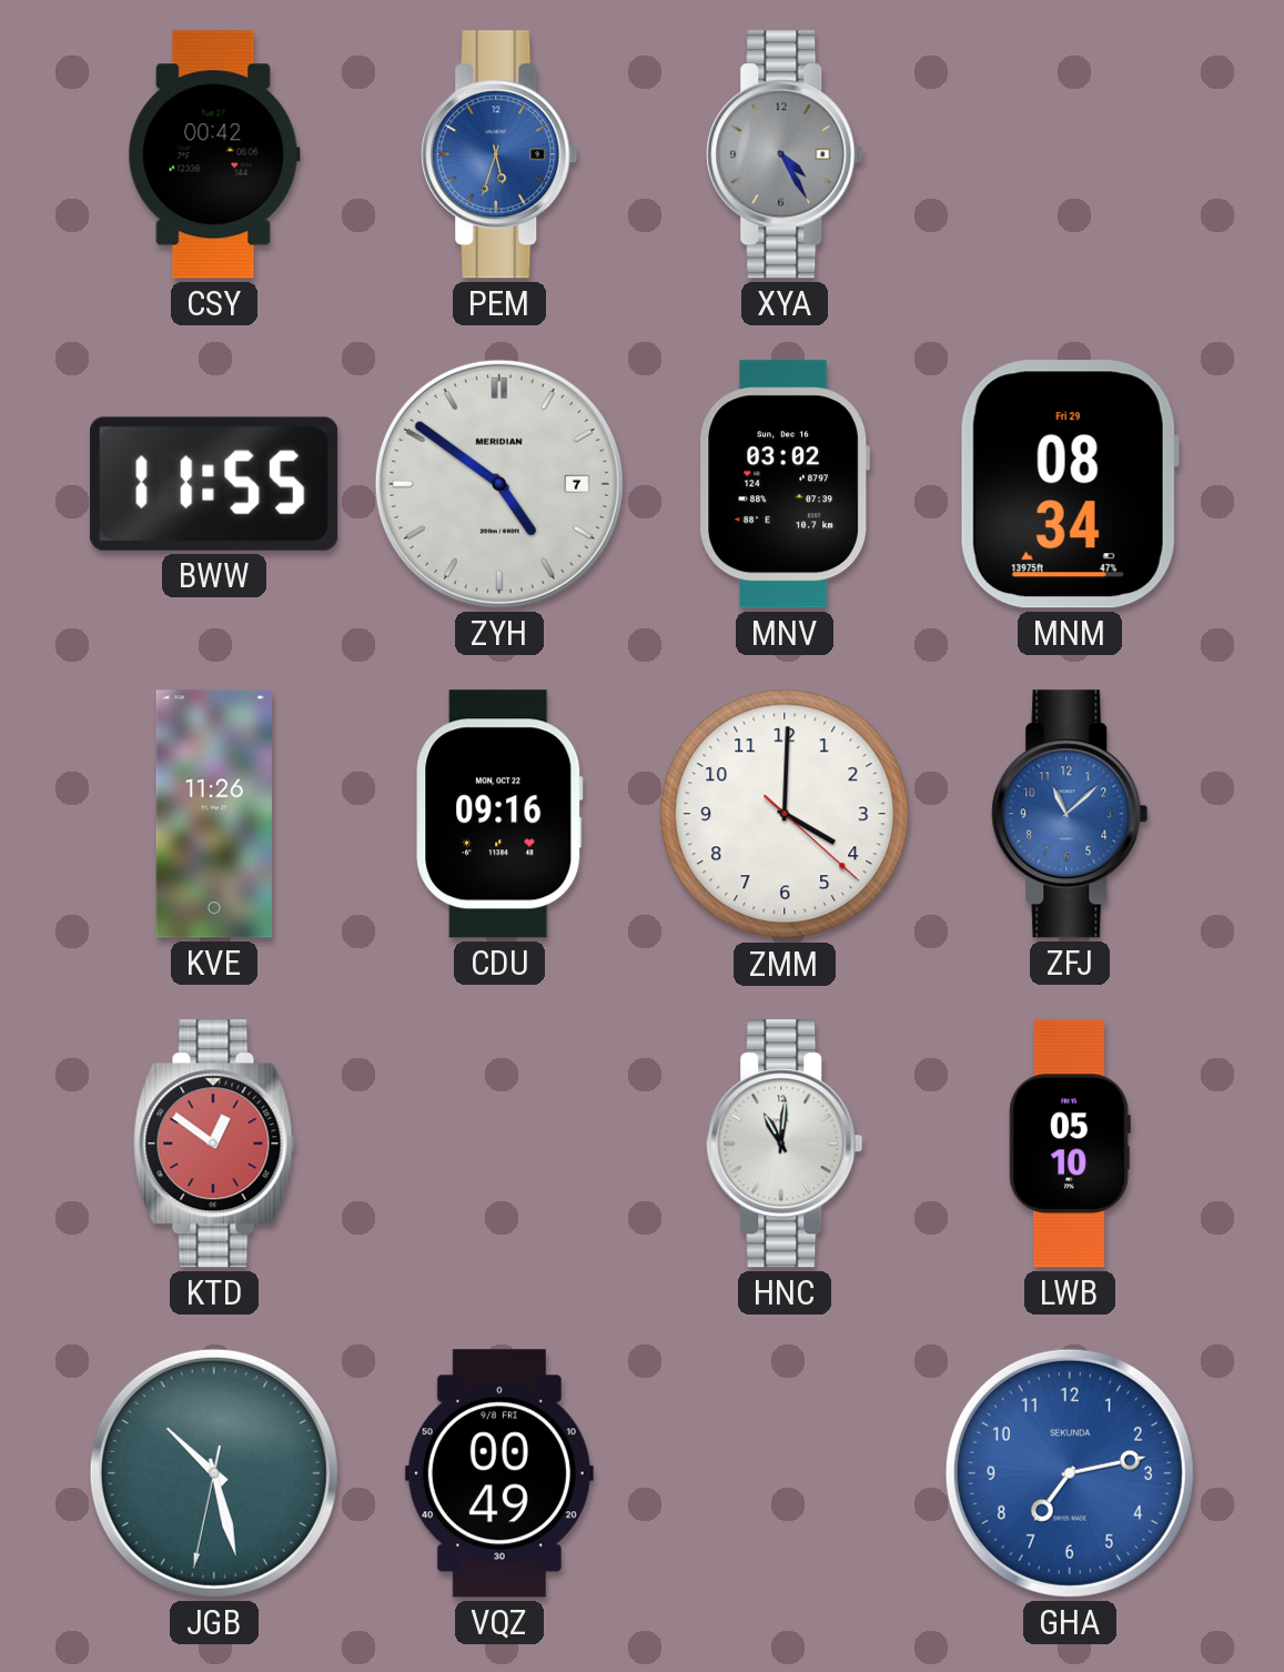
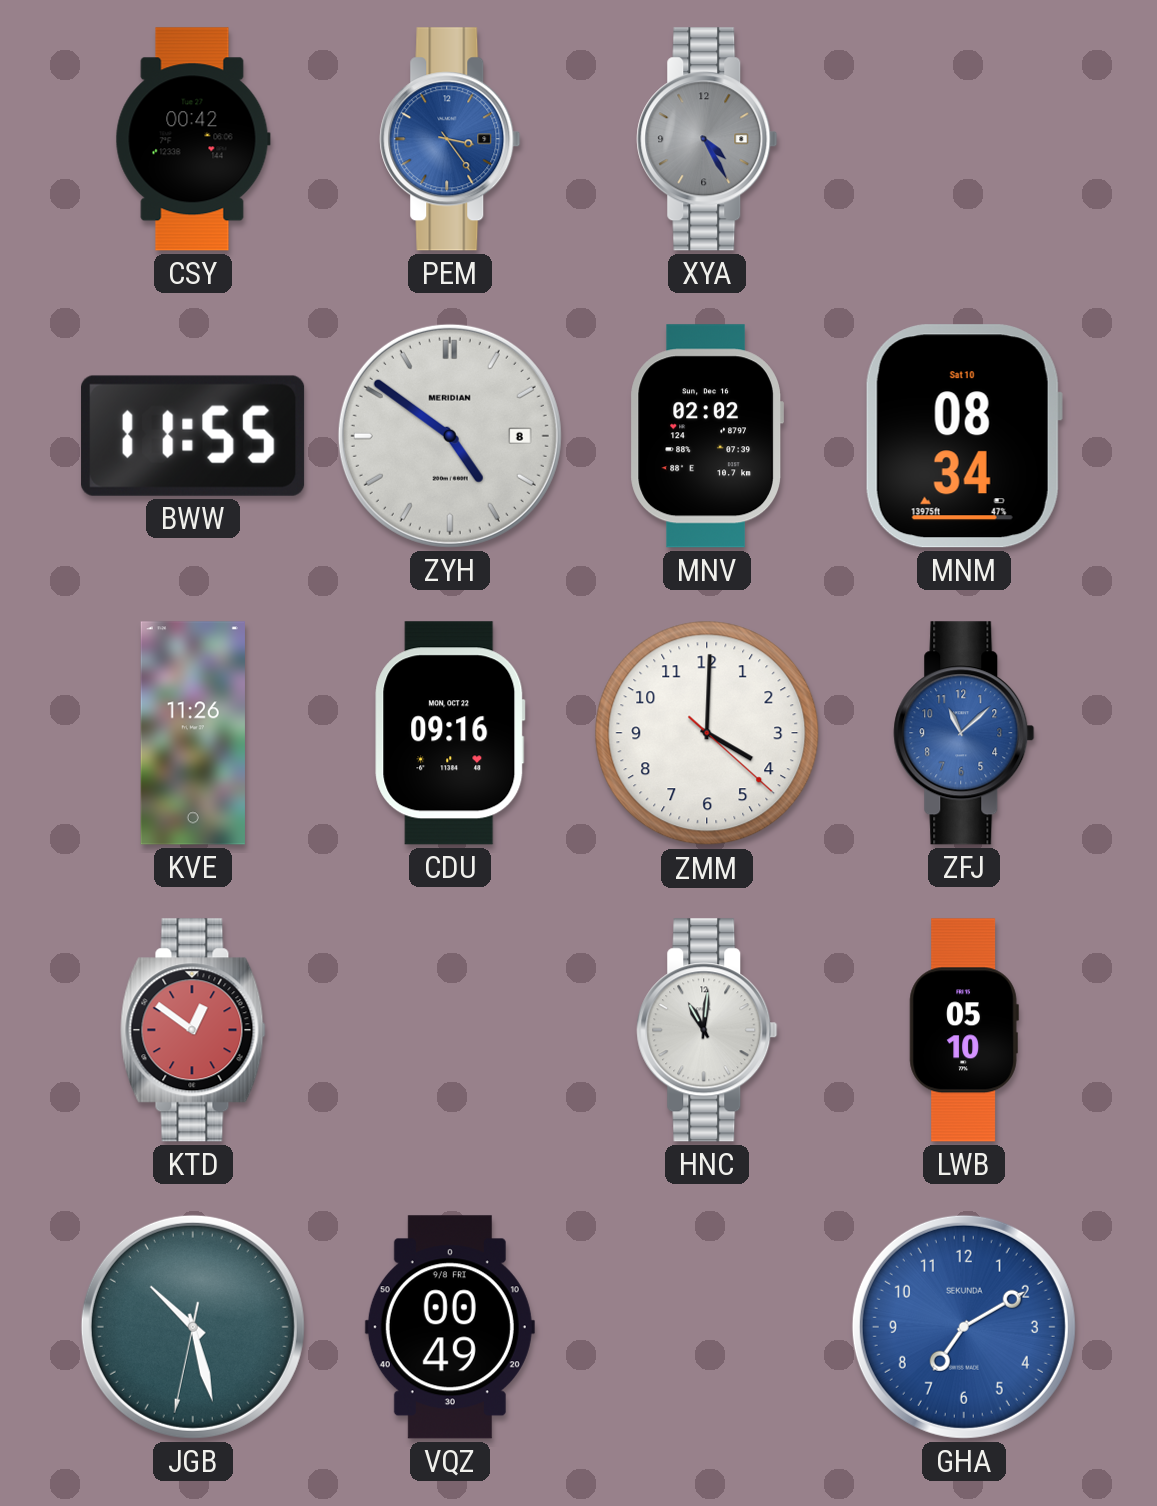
PEM: 5:33 -> 3:24
ZYH date: 7 -> 8
MNV: 03:02 -> 02:02
MNM date: Fri 29 -> Sat 10
GHA: 7:13 -> 7:10
